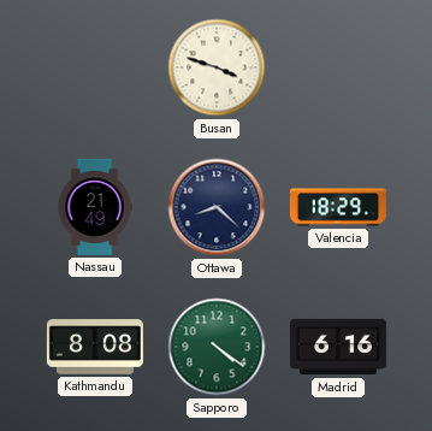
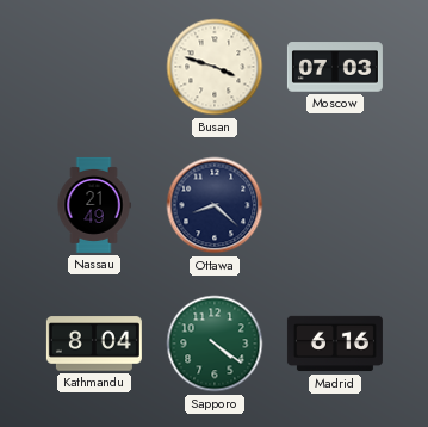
Moscow: none -> 07:03
Valencia: 18:29 -> none
Kathmandu: 8:08 -> 8:04
